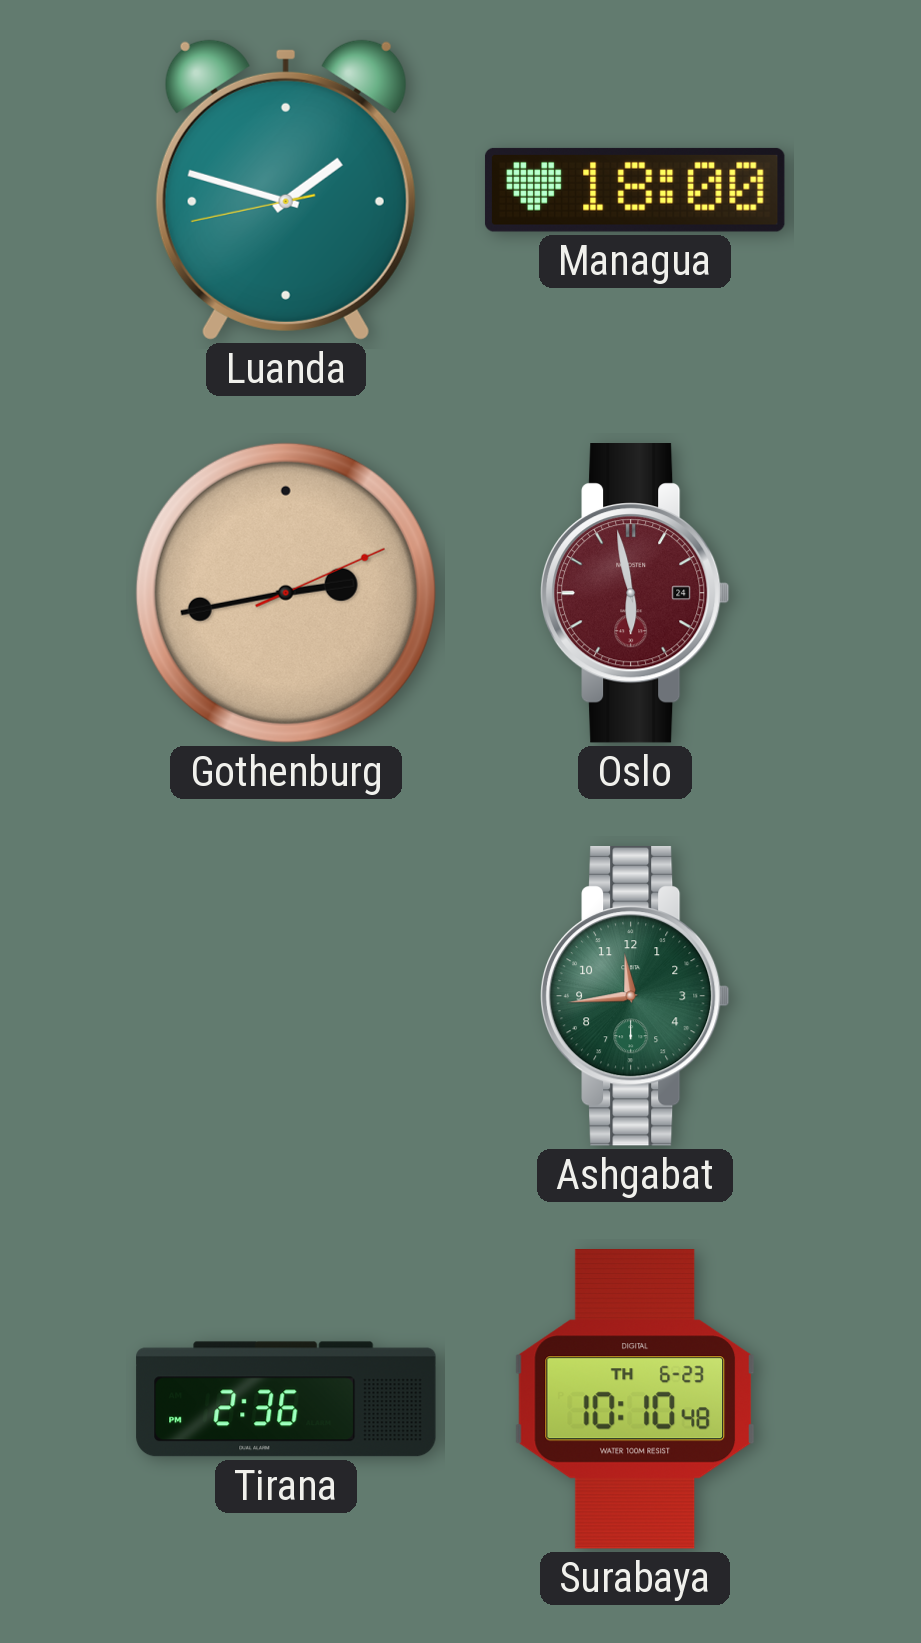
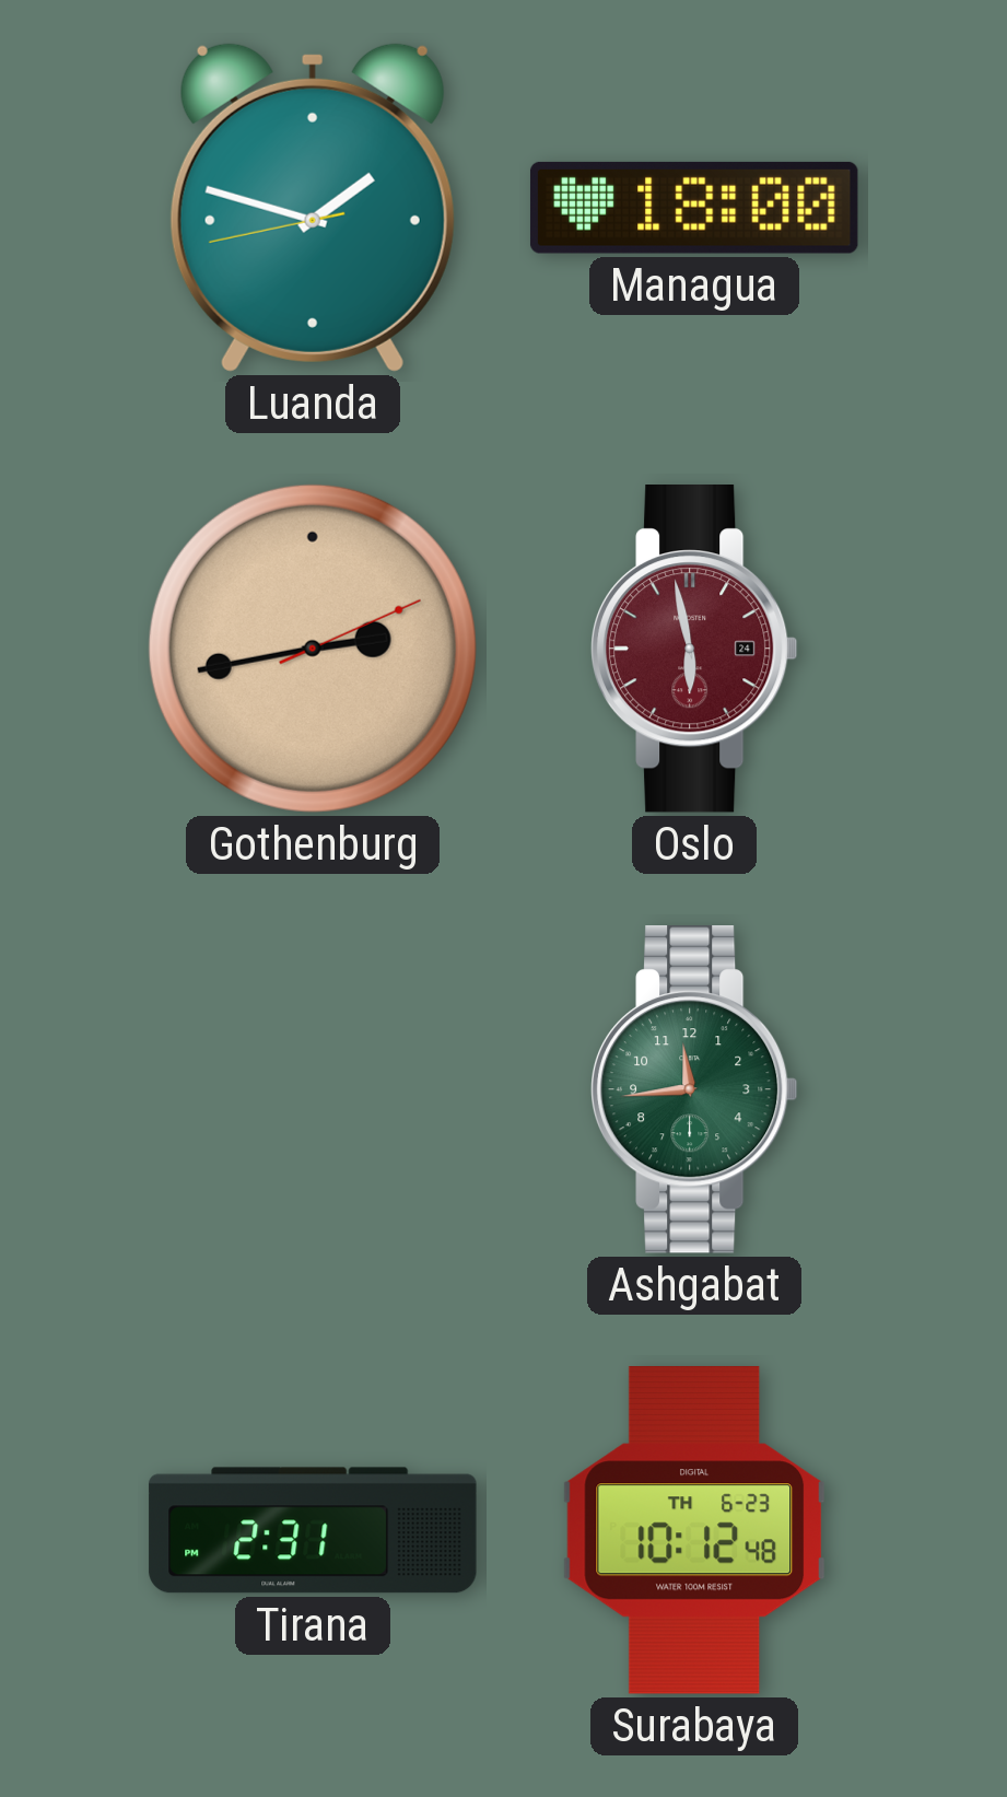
Tirana: 2:36 -> 2:31
Surabaya: 10:10 -> 10:12
